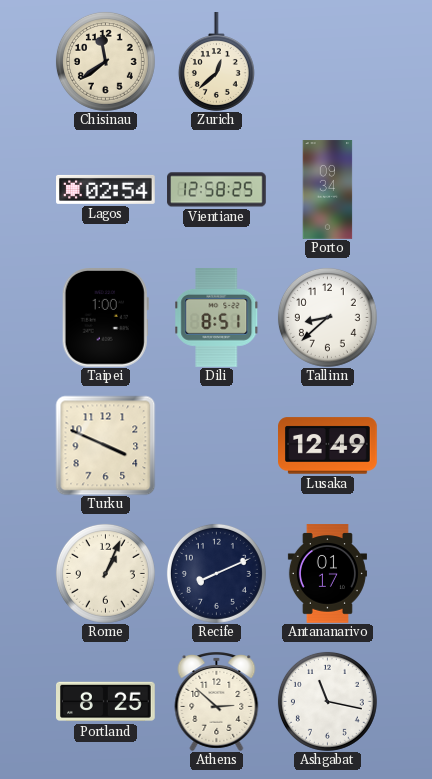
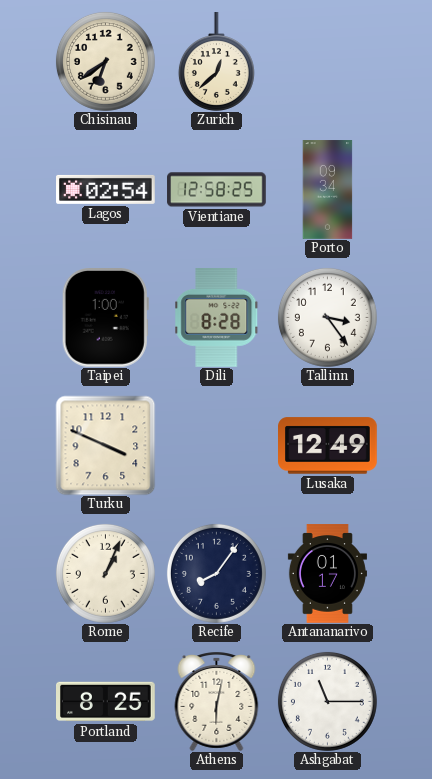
Chisinau: 11:39 -> 6:39
Dili: 8:51 -> 8:28
Tallinn: 8:38 -> 3:24
Recife: 8:11 -> 8:06
Athens: 2:52 -> 6:02
Ashgabat: 11:17 -> 11:15
